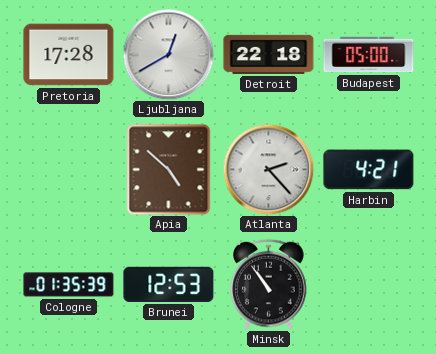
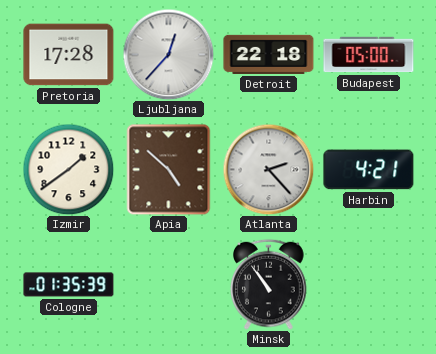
Ljubljana: 12:40 -> 12:37
Izmir: none -> 1:39
Brunei: 12:53 -> none
